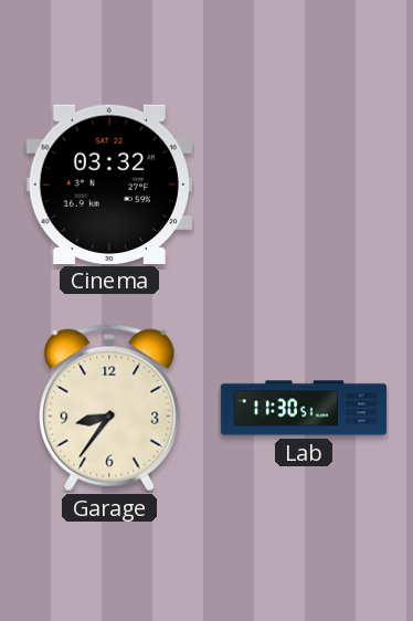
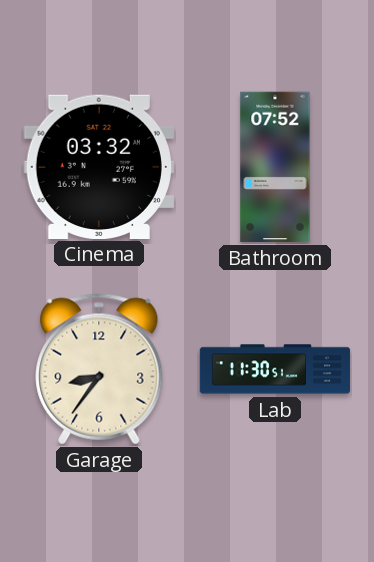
Bathroom: none -> 07:52
